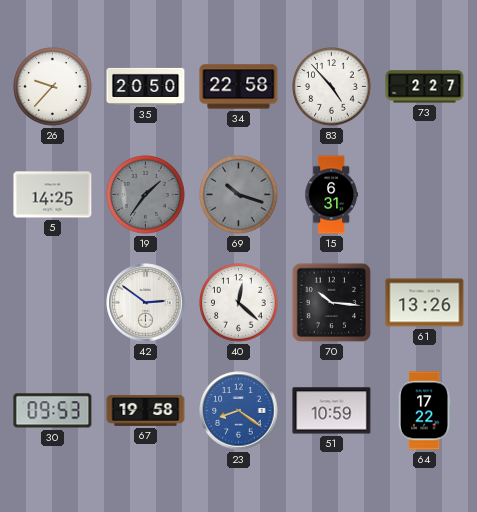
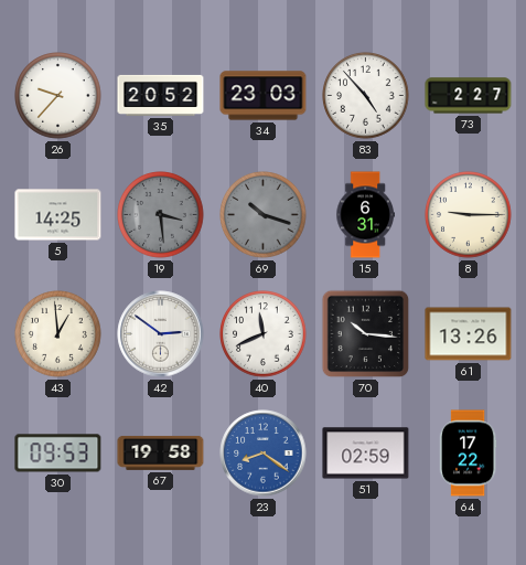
35: 20:50 -> 20:52
34: 22:58 -> 23:03
19: 1:36 -> 3:29
8: none -> 9:15
43: none -> 12:59
40: 12:22 -> 11:41
51: 10:59 -> 02:59
